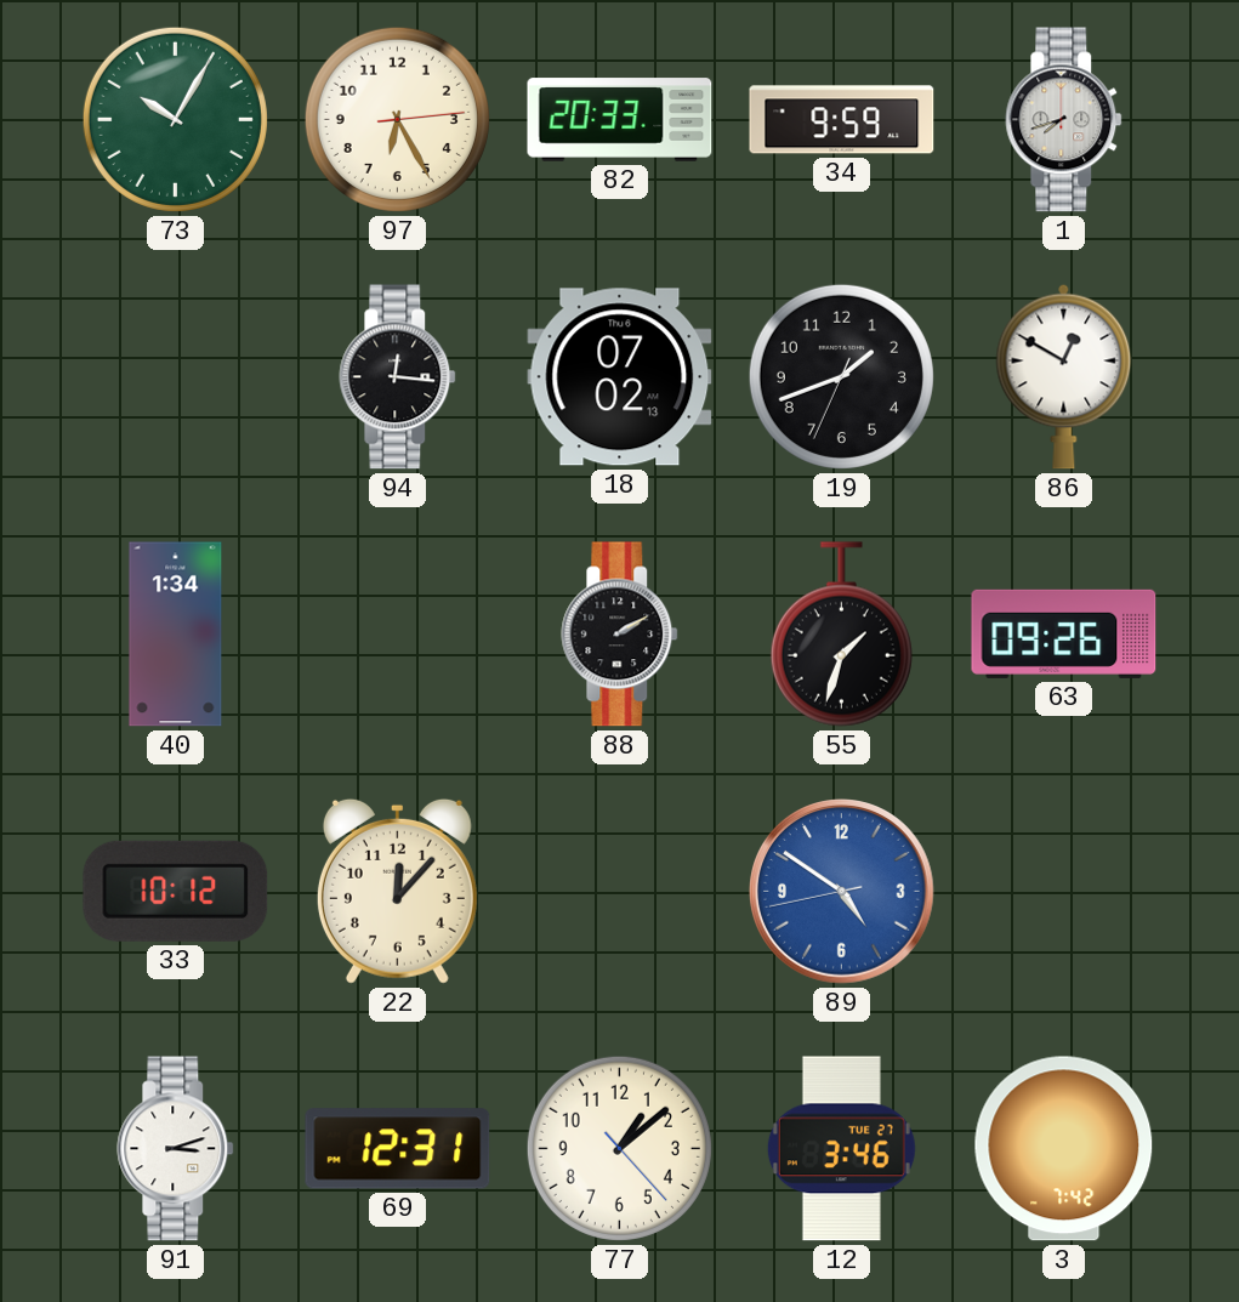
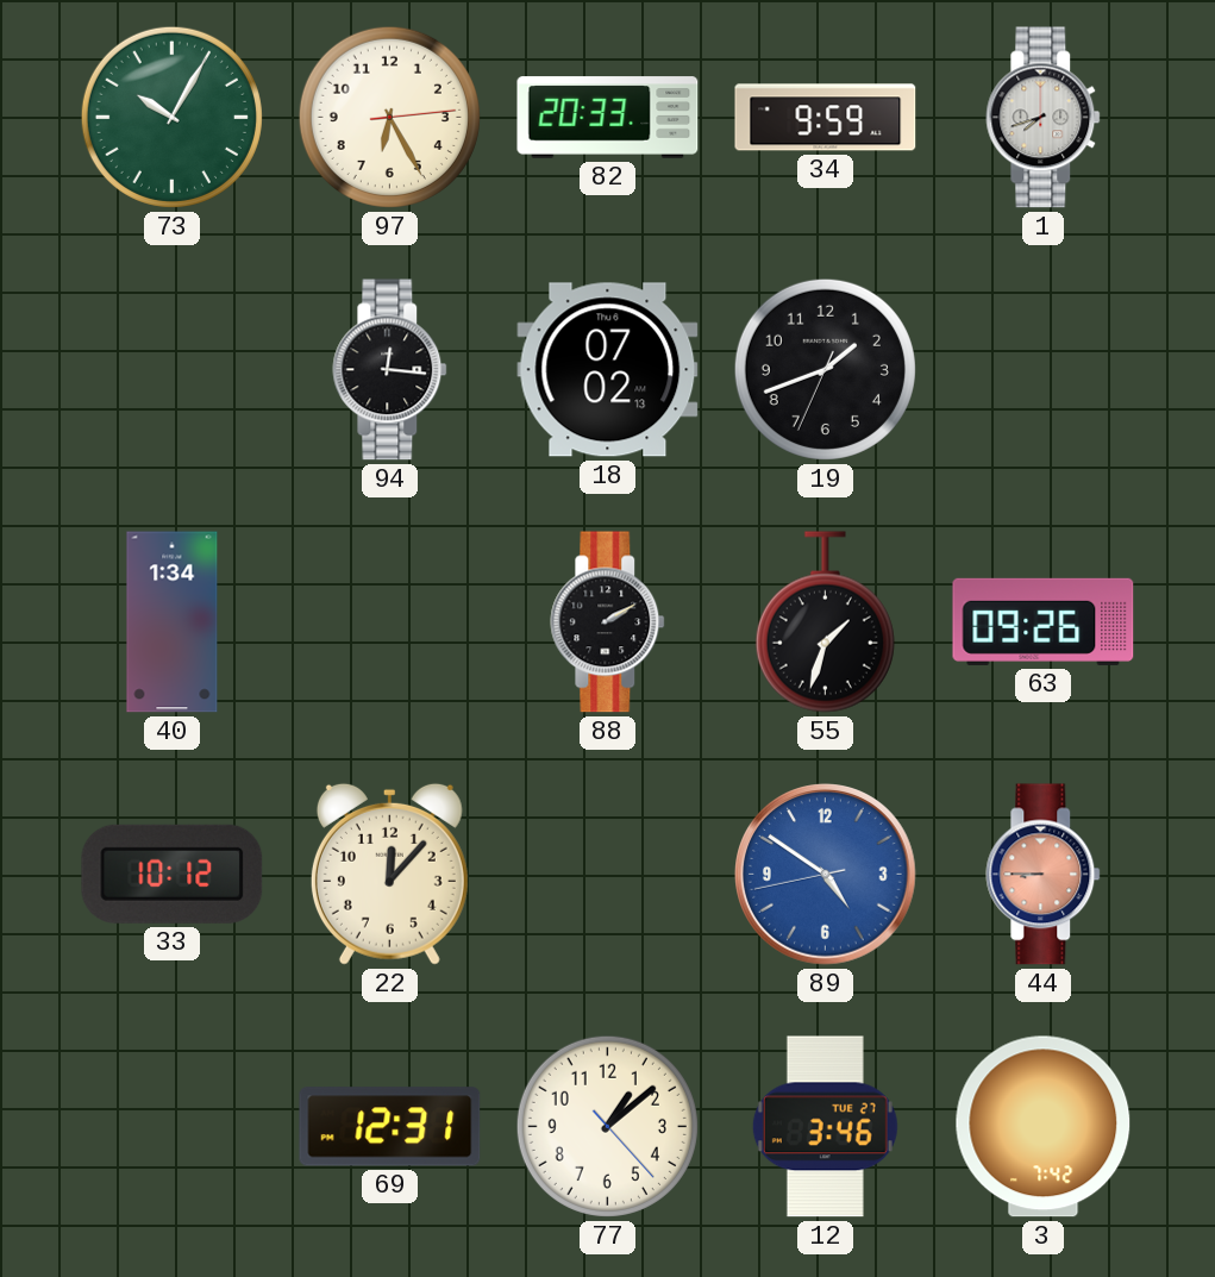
86: 12:50 -> none
44: none -> 8:45
91: 3:12 -> none
